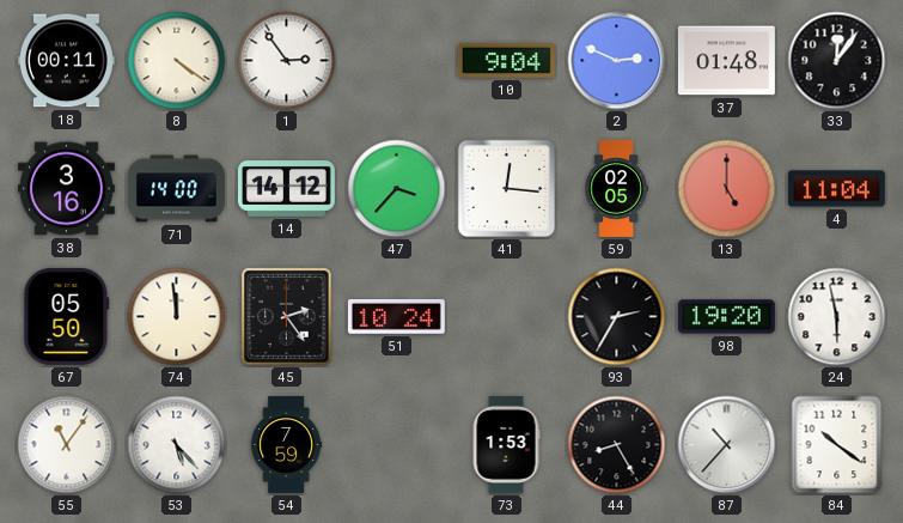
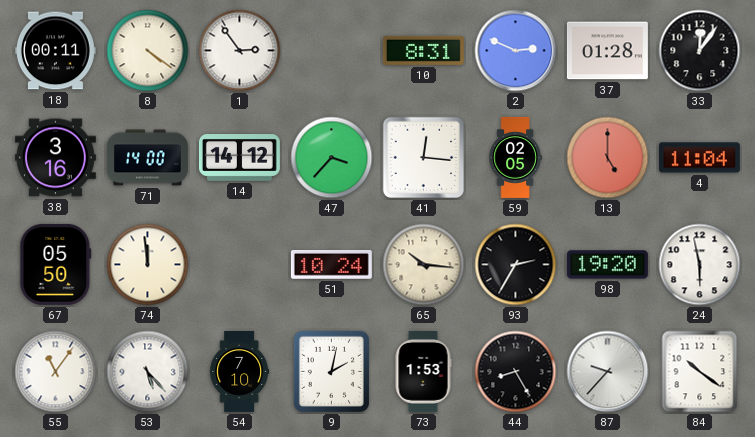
10: 9:04 -> 8:31
37: 01:48 -> 01:28
45: 2:24 -> none
65: none -> 10:16
54: 7:59 -> 7:10
9: none -> 2:02
87: 10:37 -> 9:37
